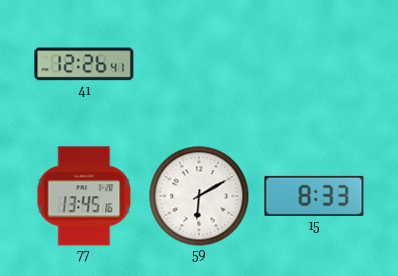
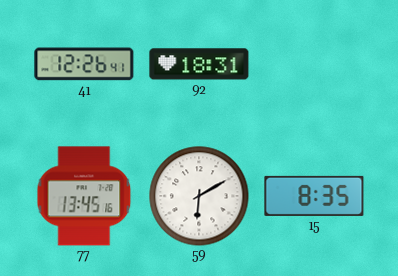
92: none -> 18:31
15: 8:33 -> 8:35
